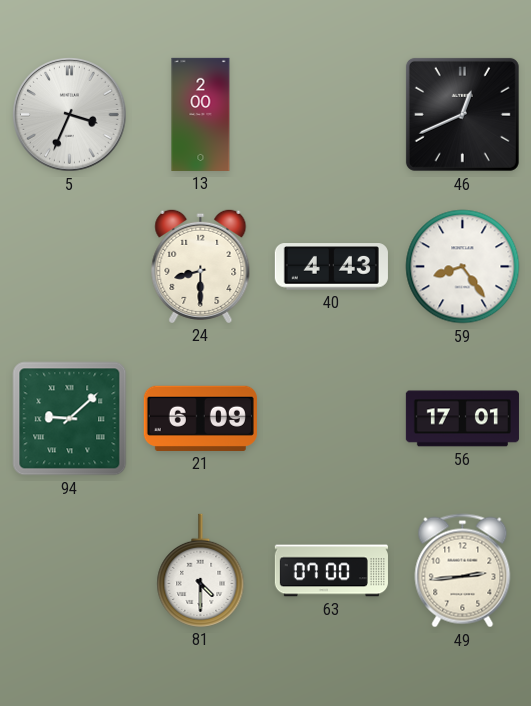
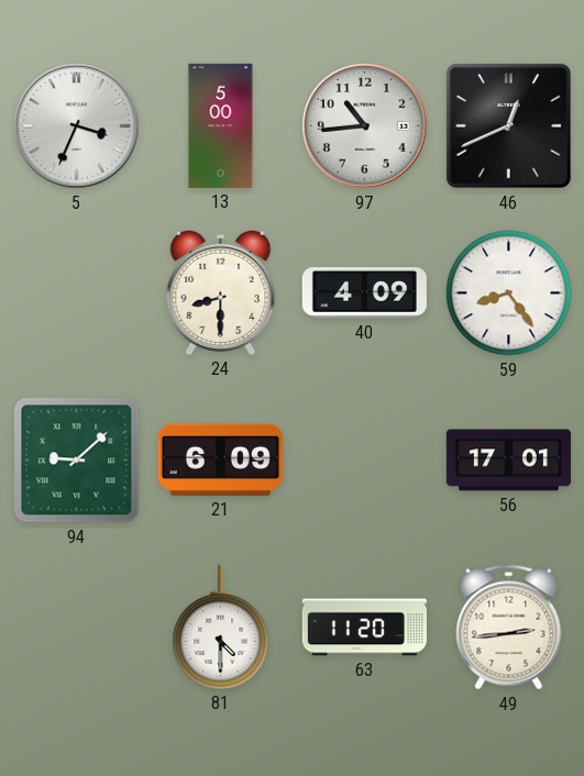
13: 2:00 -> 5:00
97: none -> 10:44
40: 4:43 -> 4:09
63: 07:00 -> 11:20
